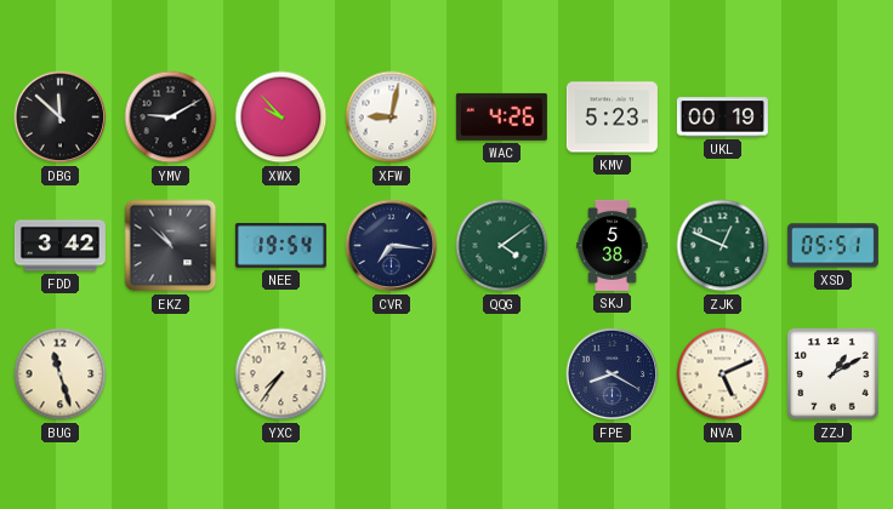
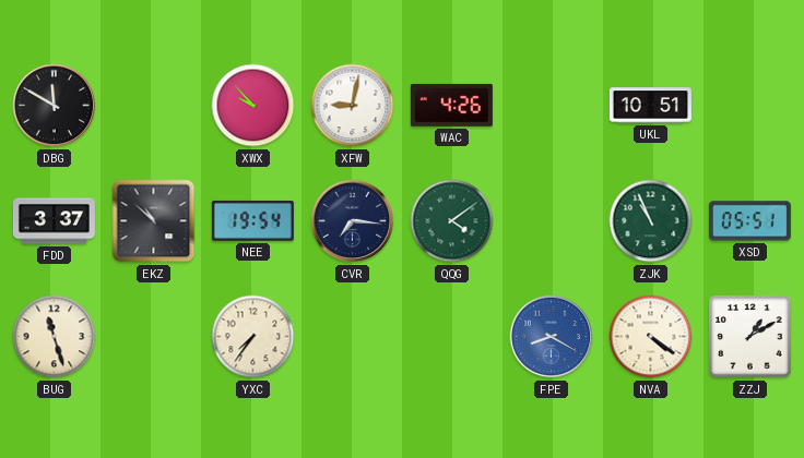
DBG: 11:52 -> 11:50
YMV: 9:10 -> none
KMV: 5:23 -> none
UKL: 00:19 -> 10:51
FDD: 3:42 -> 3:37
SKJ: 5:38 -> none
ZJK: 12:49 -> 10:56
FPE dial: navy -> blue
NVA: 5:11 -> 4:21
